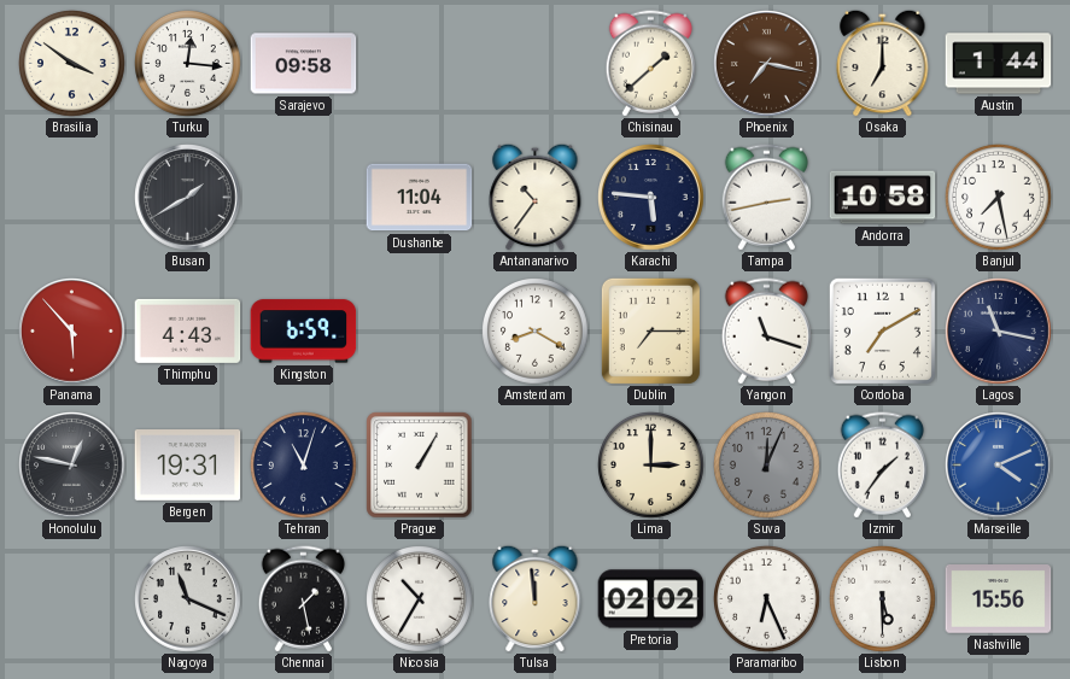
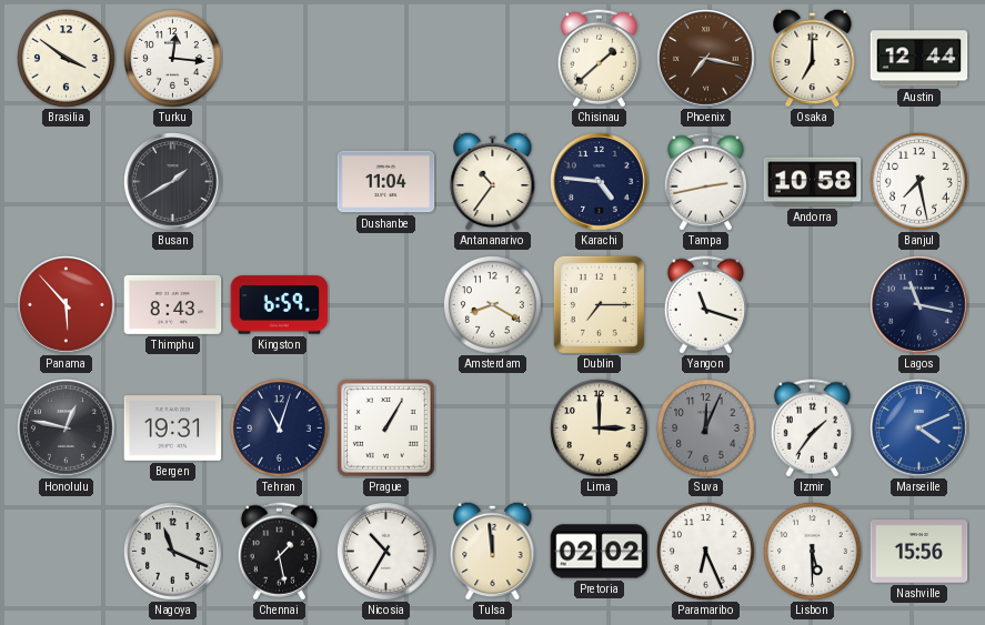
Sarajevo: 09:58 -> none
Austin: 1:44 -> 12:44
Karachi: 5:46 -> 4:46
Thimphu: 4:43 -> 8:43
Cordoba: 7:10 -> none
